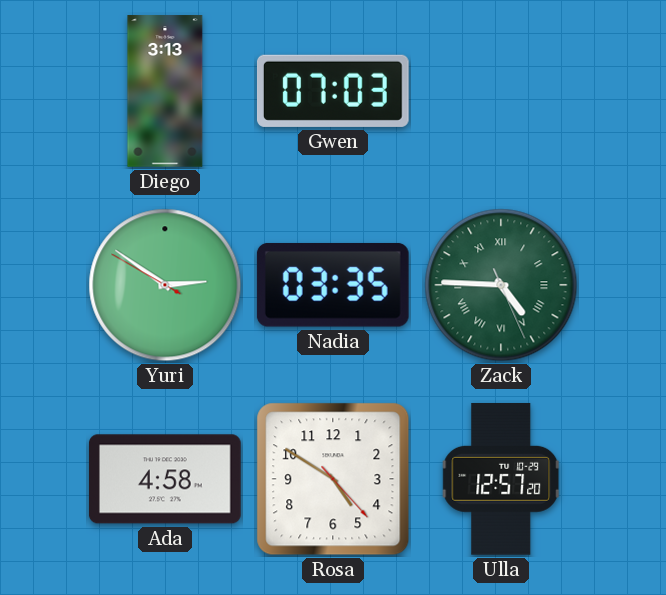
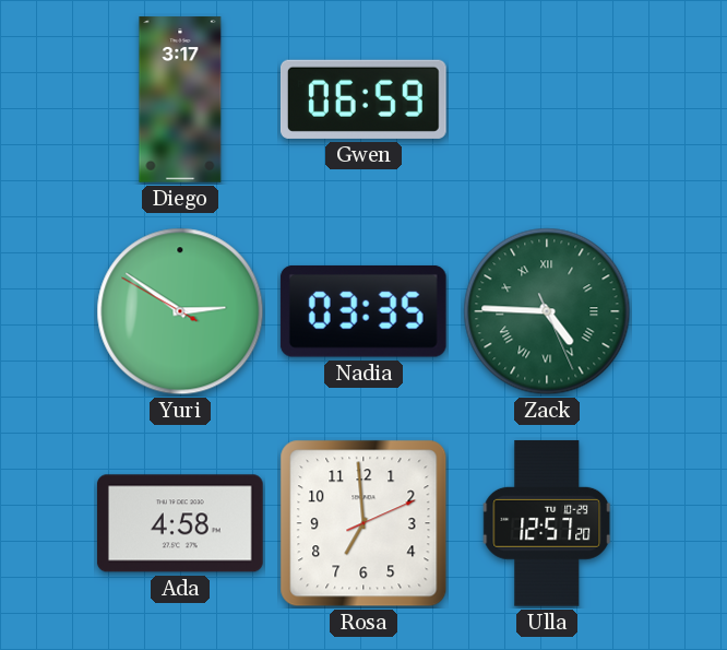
Diego: 3:13 -> 3:17
Gwen: 07:03 -> 06:59
Rosa: 4:50 -> 6:59
